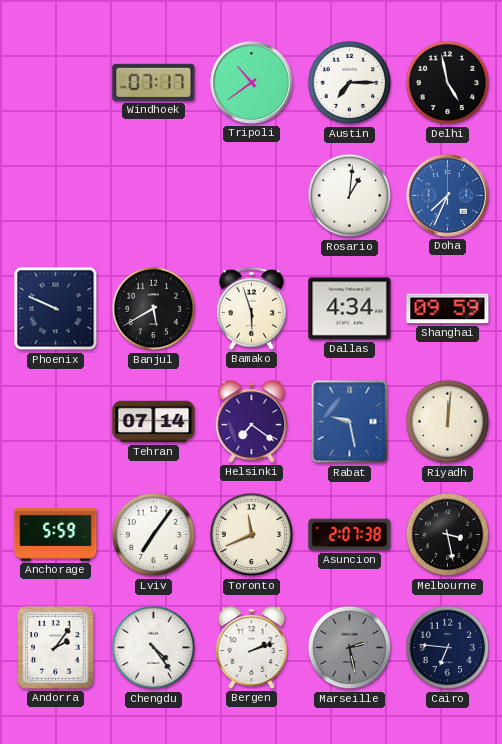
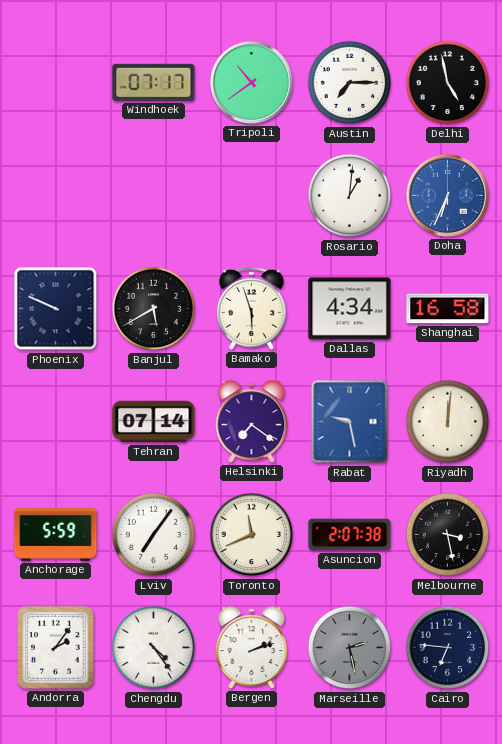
Doha: 7:34 -> 6:34
Shanghai: 09:59 -> 16:58
